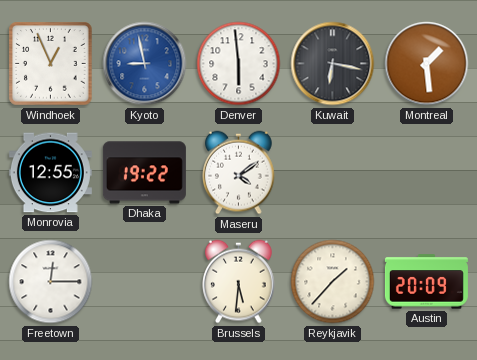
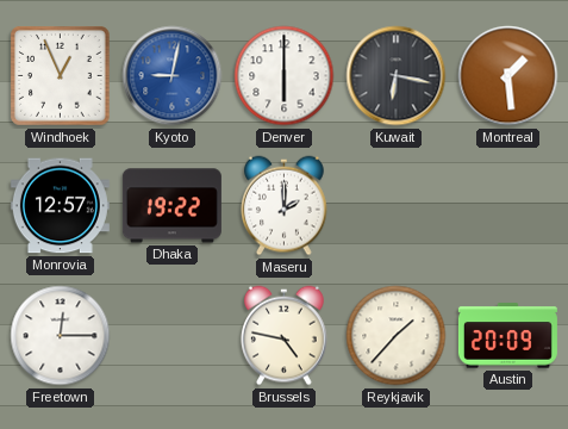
Kyoto: 8:58 -> 9:02
Denver: 5:59 -> 6:00
Monrovia: 12:55 -> 12:57
Maseru: 4:09 -> 2:00
Brussels: 5:31 -> 4:47
